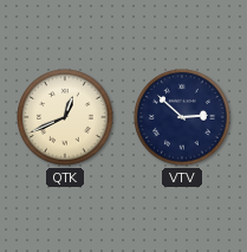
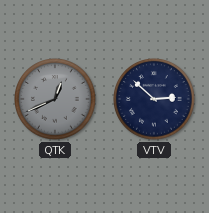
QTK dial: cream -> grey
